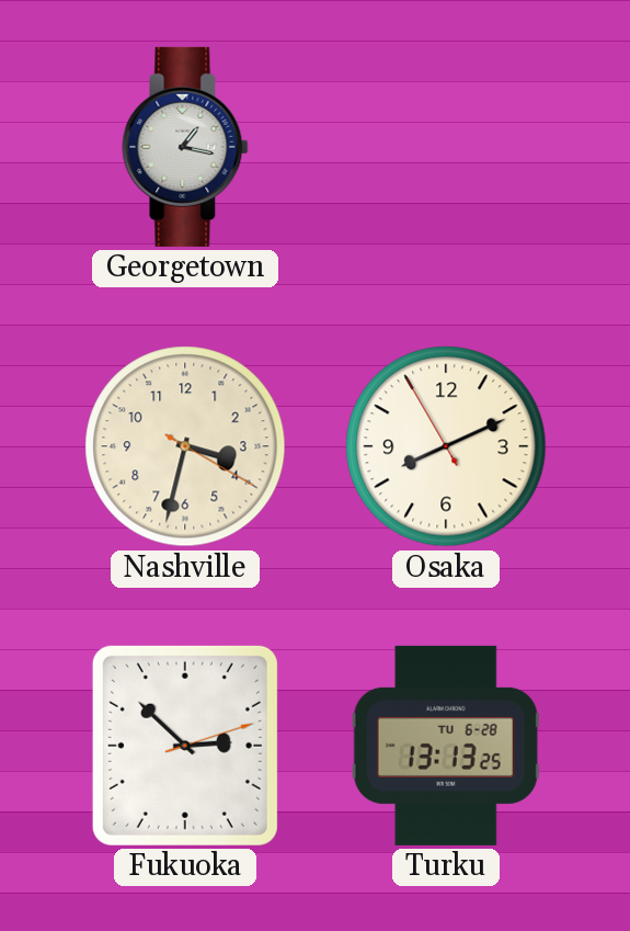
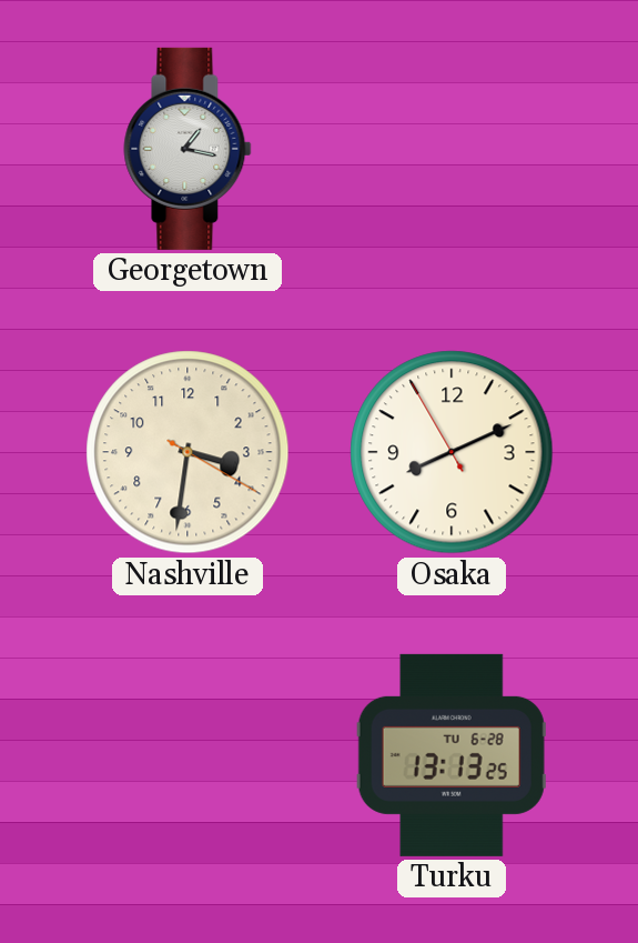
Nashville: 3:32 -> 3:31
Fukuoka: 2:52 -> none
